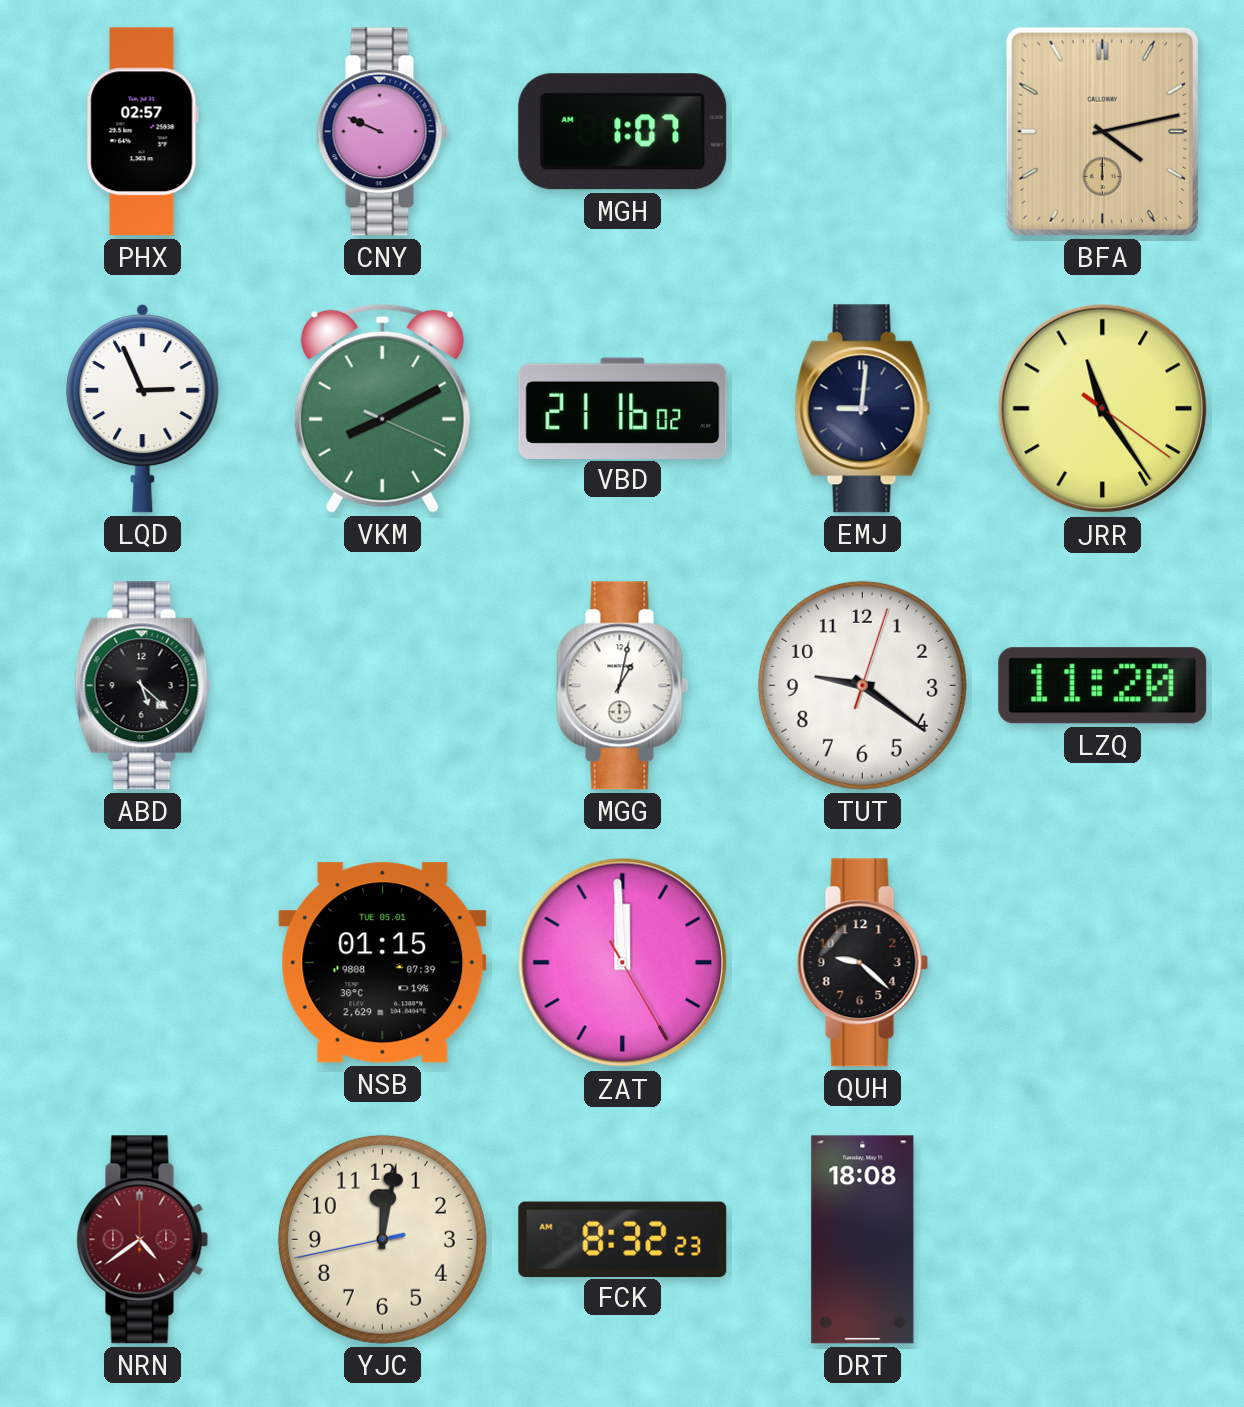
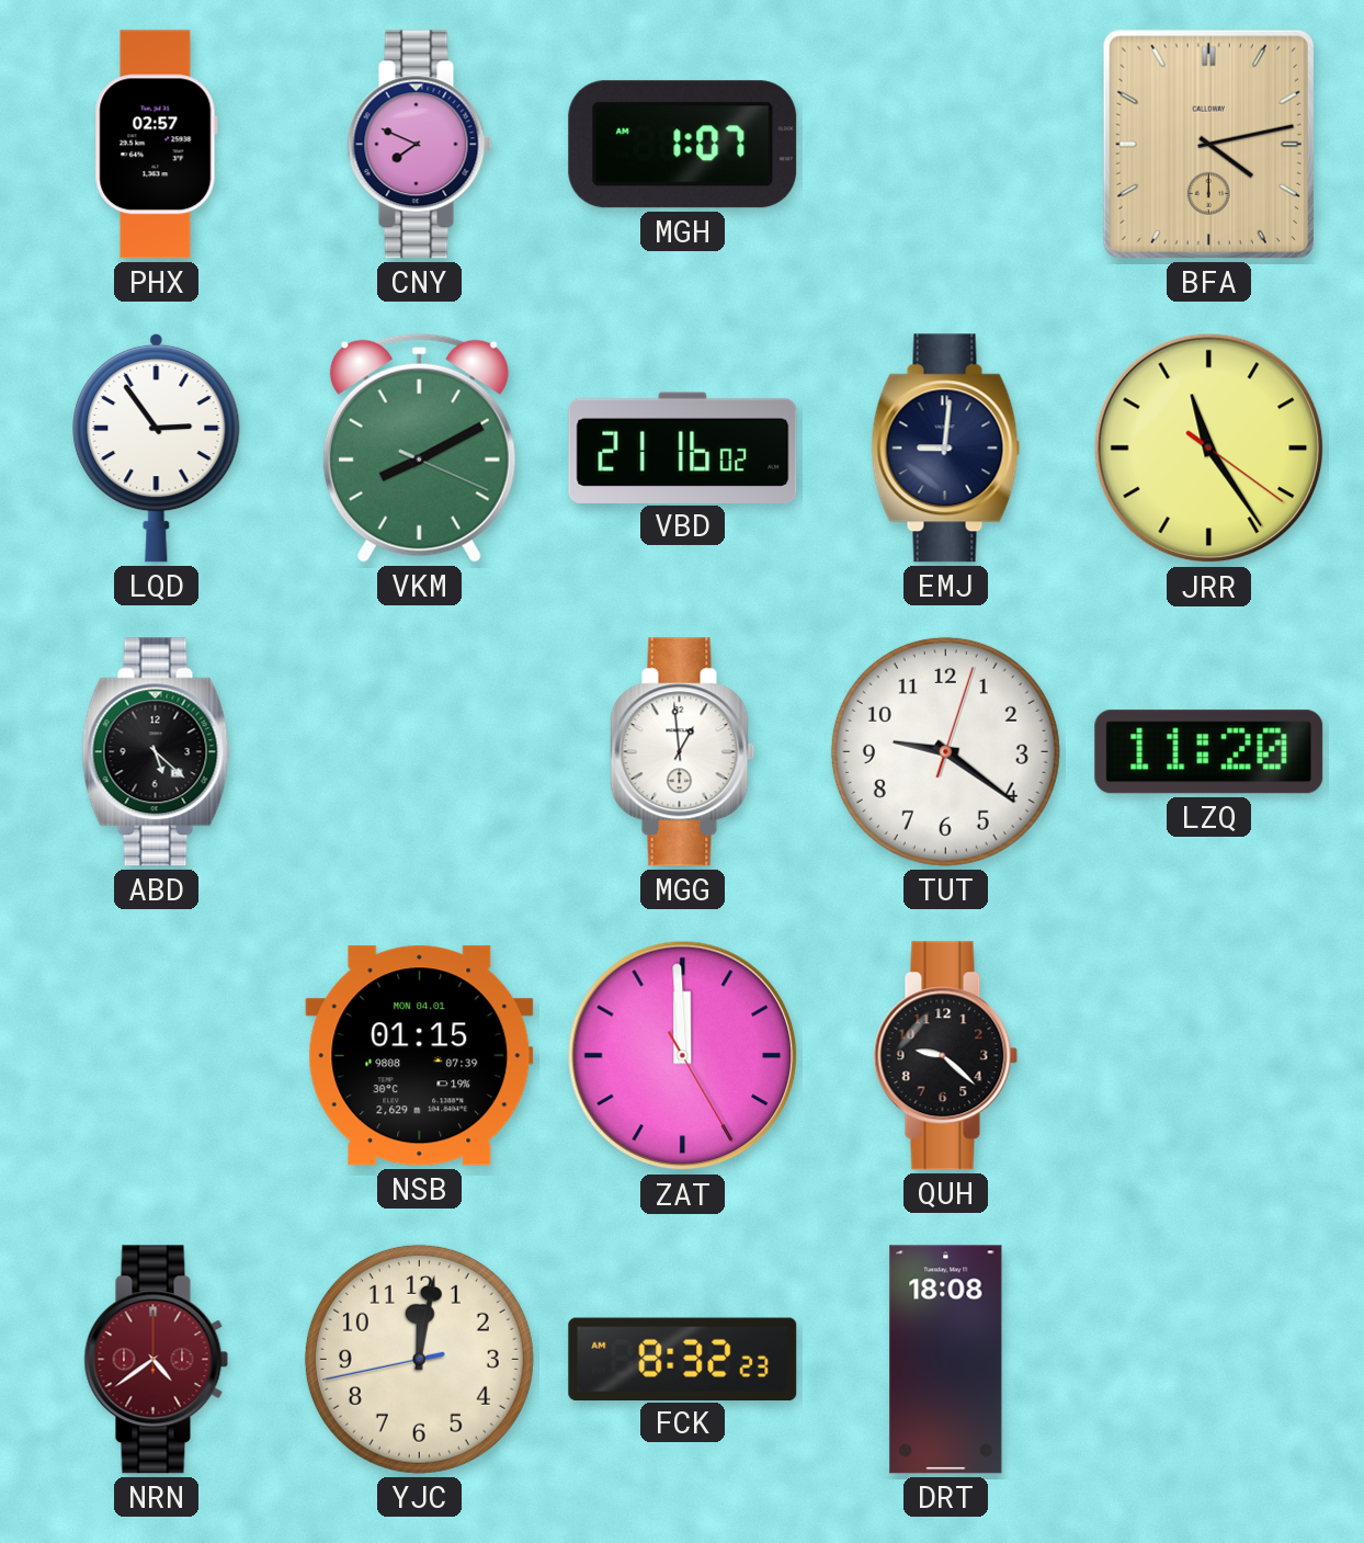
CNY: 9:49 -> 7:49
LQD: 2:56 -> 2:54
MGG: 1:02 -> 12:59
NSB date: TUE 05.01 -> MON 04.01
